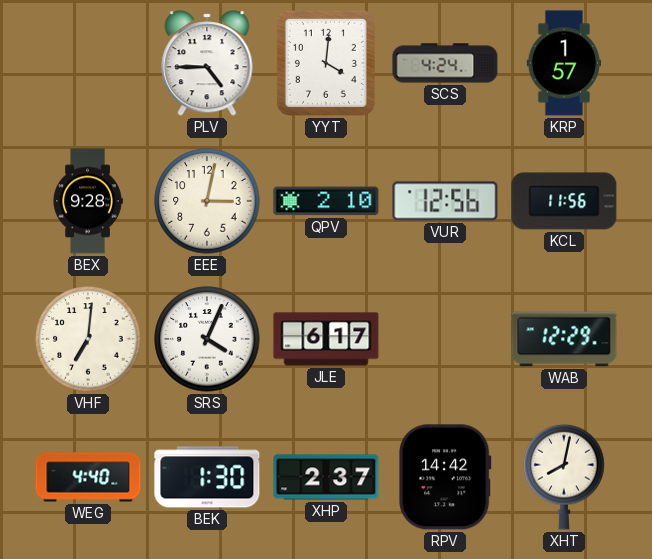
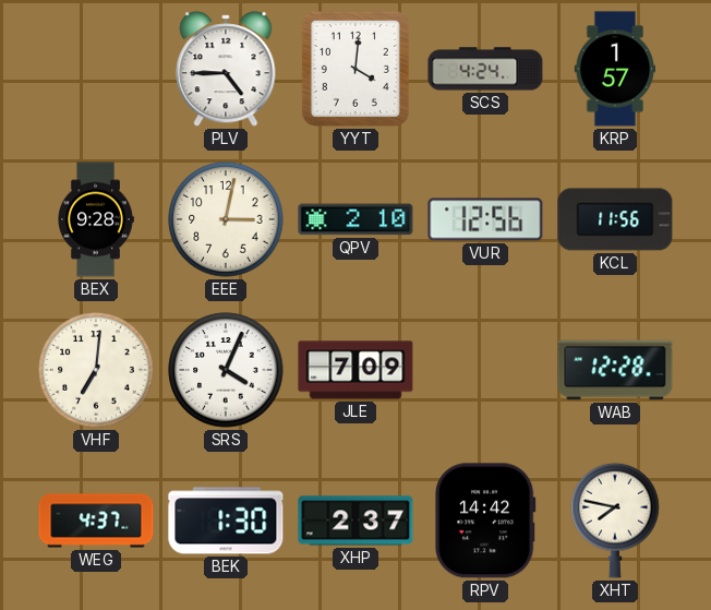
JLE: 6:17 -> 7:09
WAB: 12:29 -> 12:28
WEG: 4:40 -> 4:37
XHT: 8:02 -> 7:47
